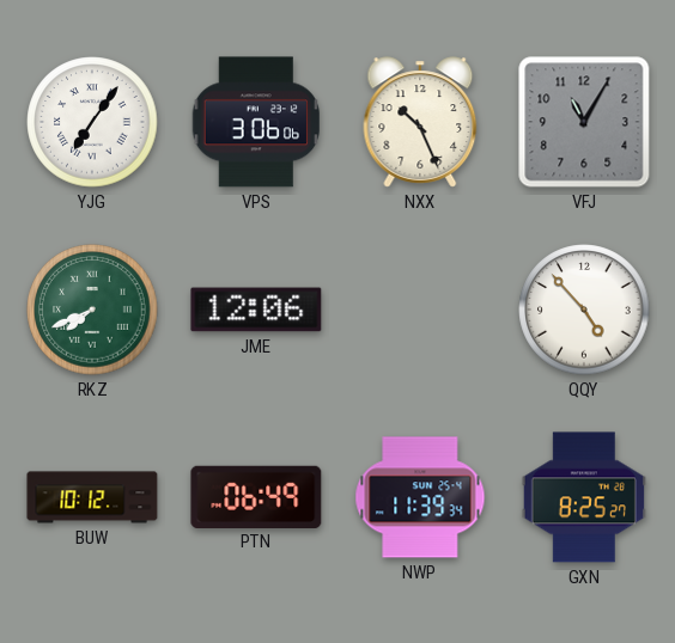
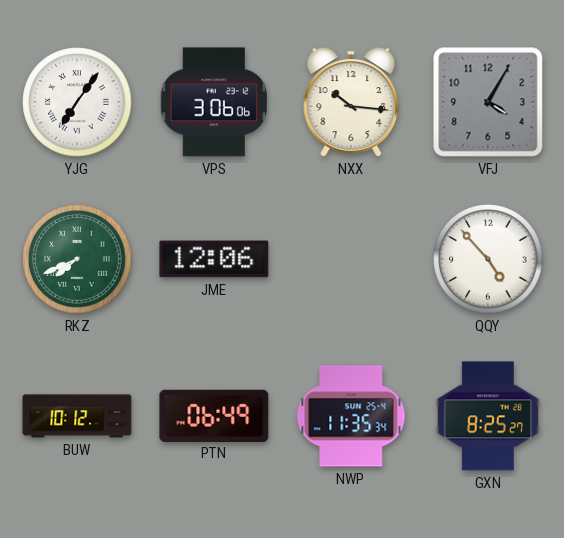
NXX: 10:26 -> 10:16
VFJ: 11:05 -> 4:05
NWP: 11:39 -> 11:35
